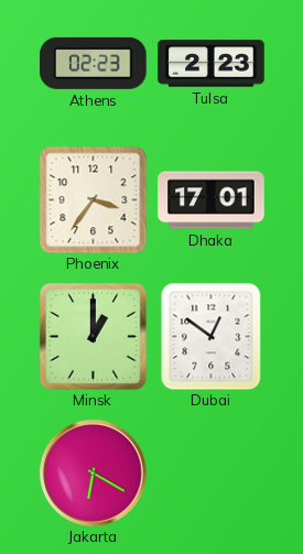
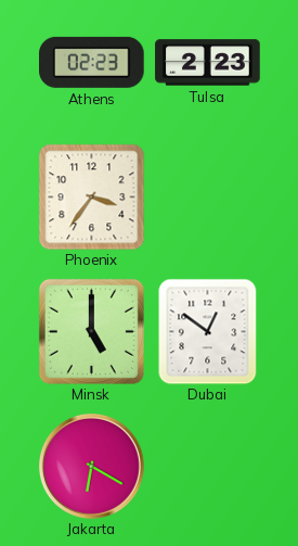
Dhaka: 17:01 -> none
Minsk: 1:00 -> 5:00
